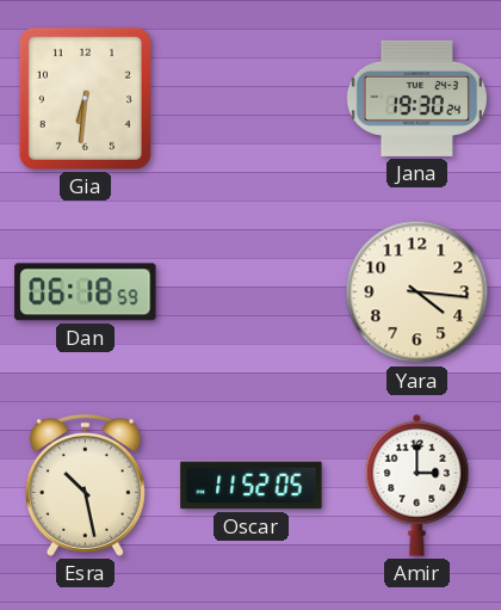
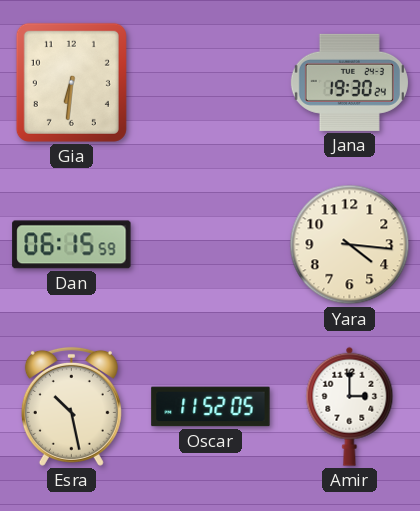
Dan: 06:18 -> 06:15
